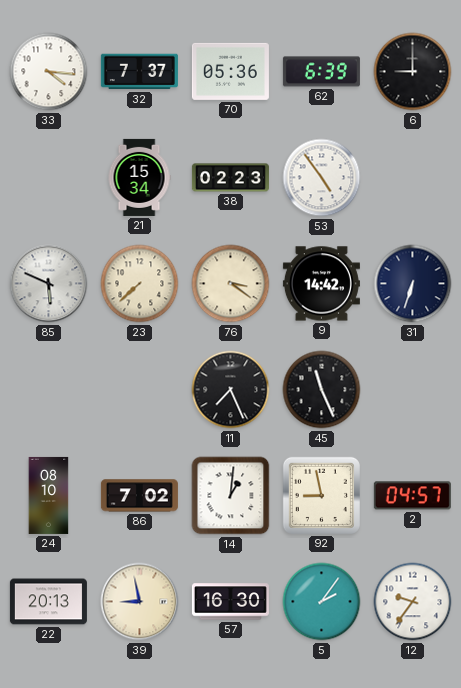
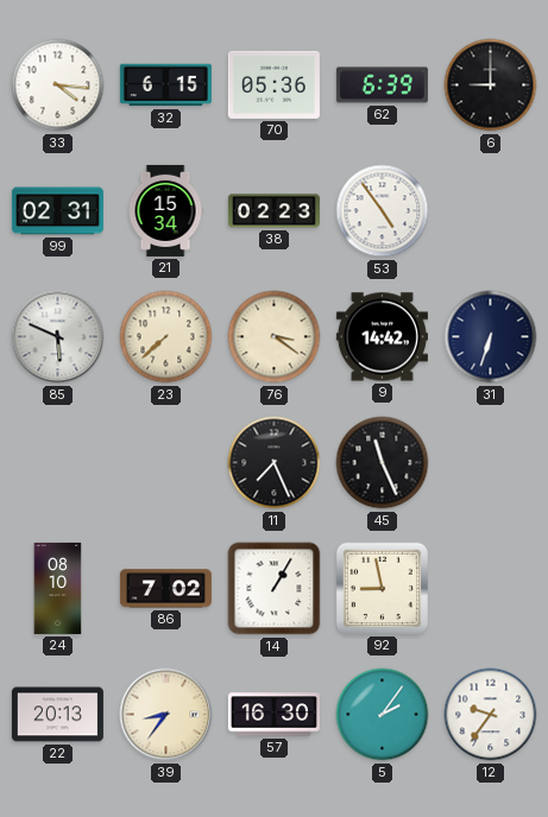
32: 7:37 -> 6:15
99: none -> 02:31
14: 1:01 -> 1:05
2: 04:57 -> none
39: 8:58 -> 8:36
